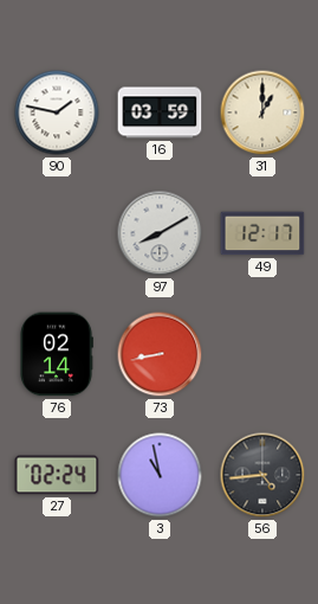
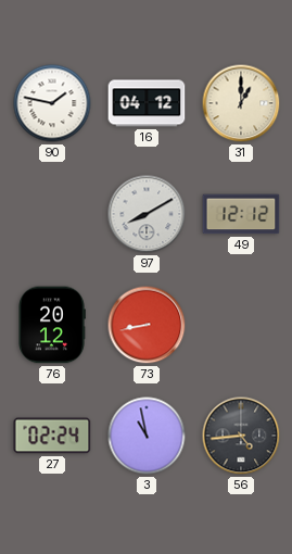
16: 03:59 -> 04:12
49: 12:17 -> 12:12
76: 02:14 -> 20:12
